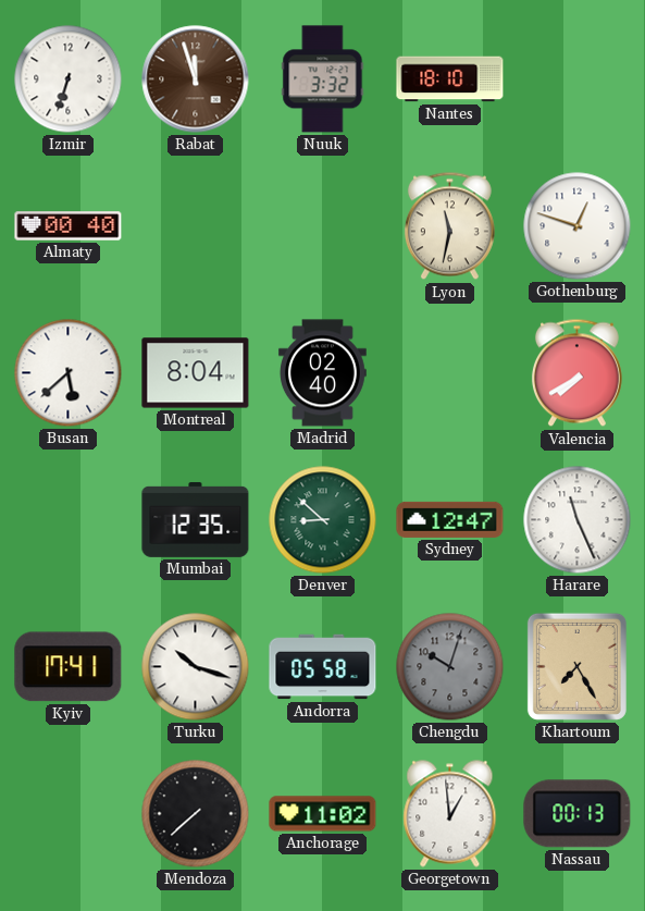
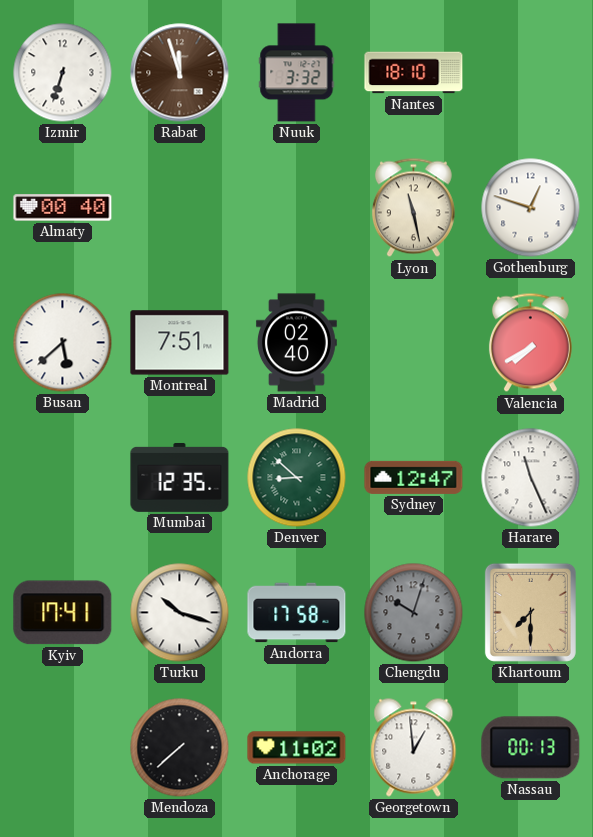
Lyon: 11:32 -> 11:28
Montreal: 8:04 -> 7:51
Andorra: 05:58 -> 17:58
Khartoum: 7:25 -> 7:30
